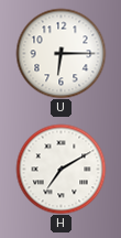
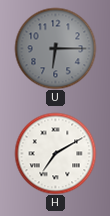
U dial: white -> grey
